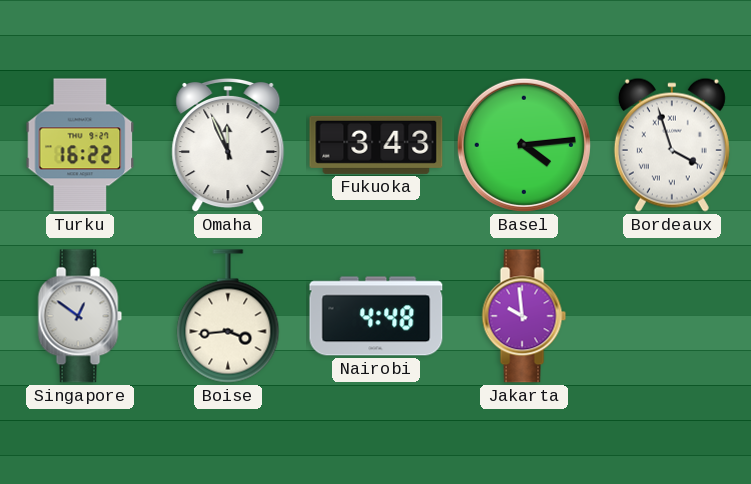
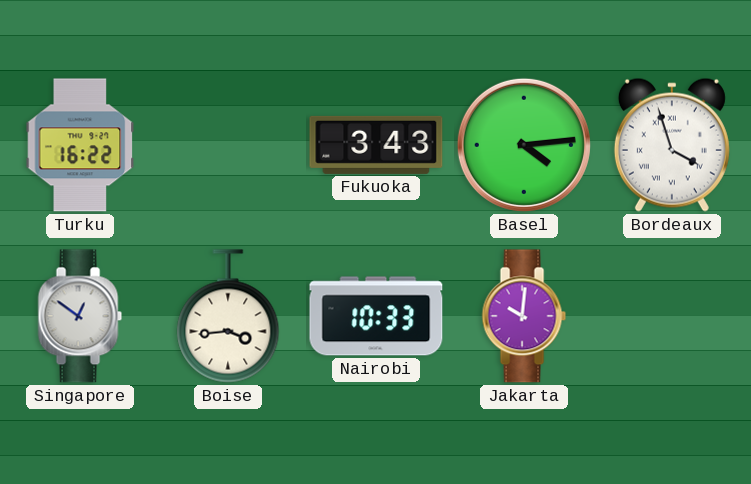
Omaha: 11:56 -> none
Nairobi: 4:48 -> 10:33
Jakarta: 9:59 -> 10:01
